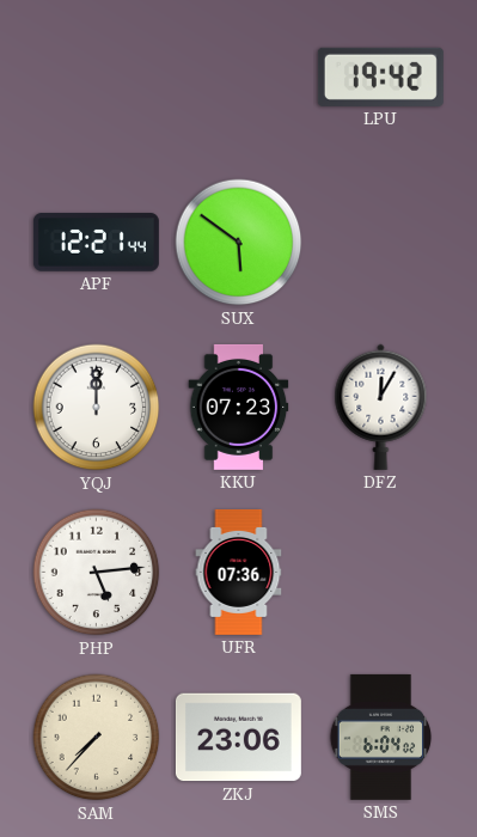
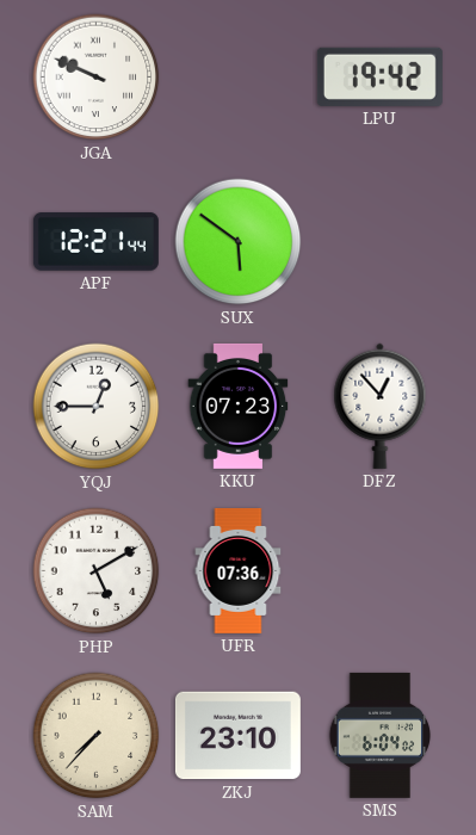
JGA: none -> 9:49
YQJ: 12:00 -> 12:45
DFZ: 12:05 -> 12:53
PHP: 5:14 -> 5:10
ZKJ: 23:06 -> 23:10
